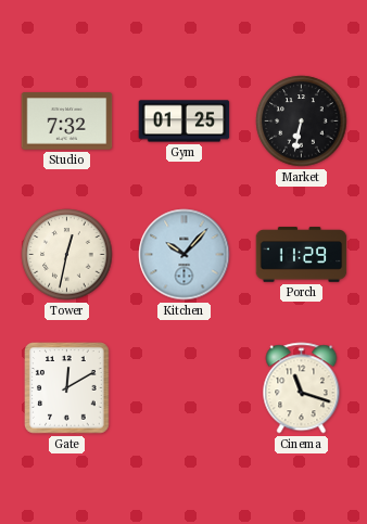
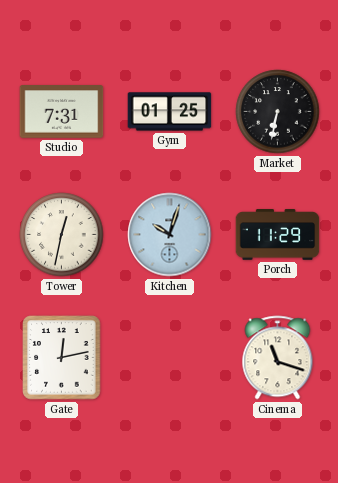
Studio: 7:32 -> 7:31
Kitchen: 10:07 -> 10:03
Gate: 12:10 -> 12:13
